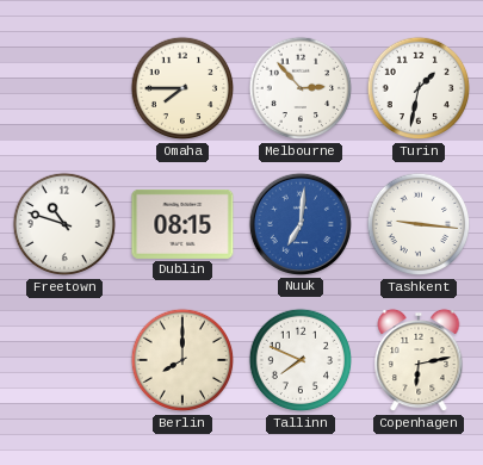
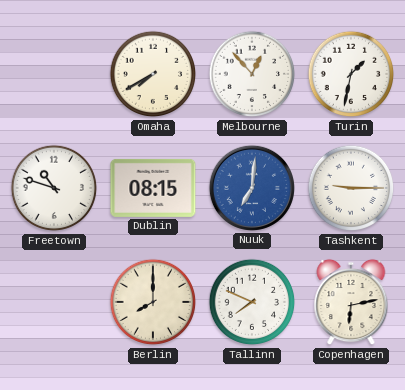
Omaha: 7:45 -> 7:40
Melbourne: 2:53 -> 12:53
Tashkent: 9:16 -> 9:15
